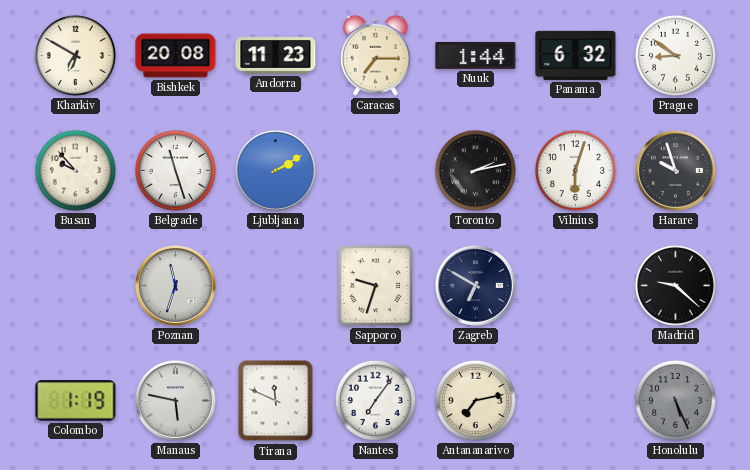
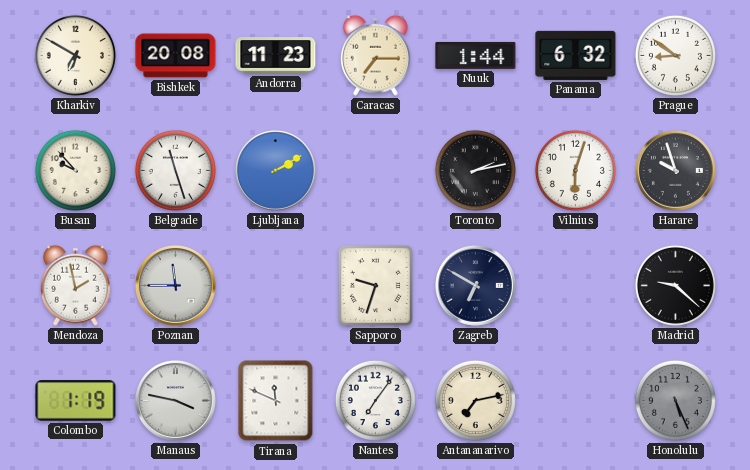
Mendoza: none -> 1:58
Poznan: 11:33 -> 11:45
Manaus: 5:47 -> 3:47
